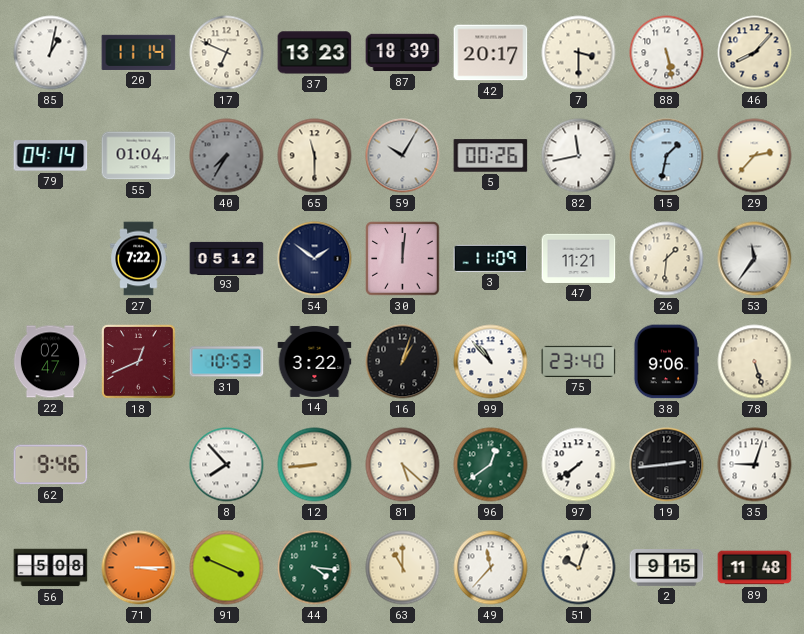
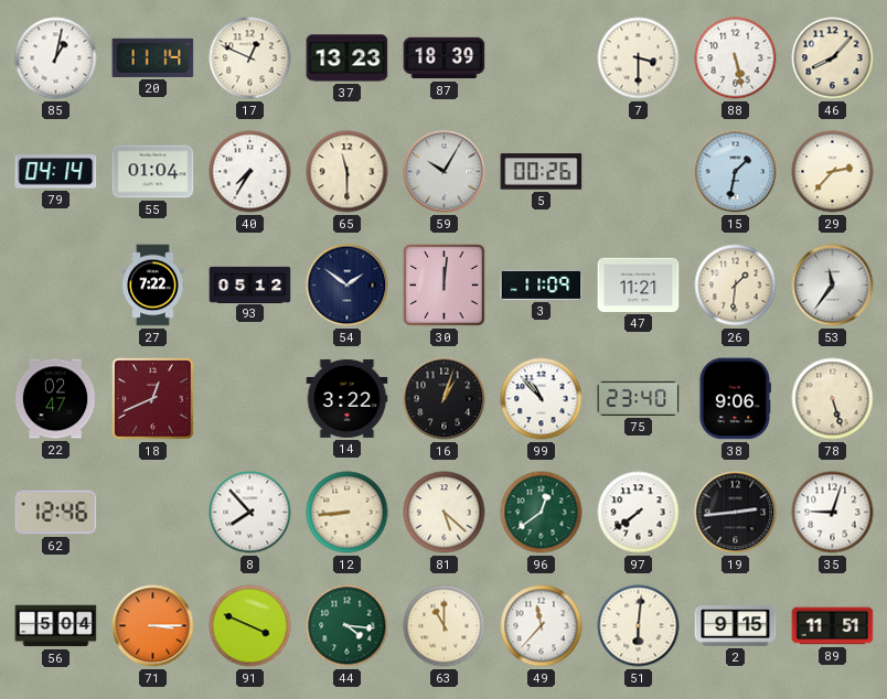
17: 6:49 -> 12:49
42: 20:17 -> none
40 dial: grey -> white
82: 11:43 -> none
31: 10:53 -> none
62: 9:46 -> 12:46
56: 5:08 -> 5:04
51: 10:03 -> 6:01
89: 11:48 -> 11:51
